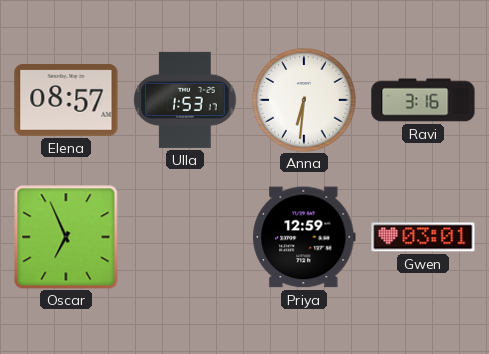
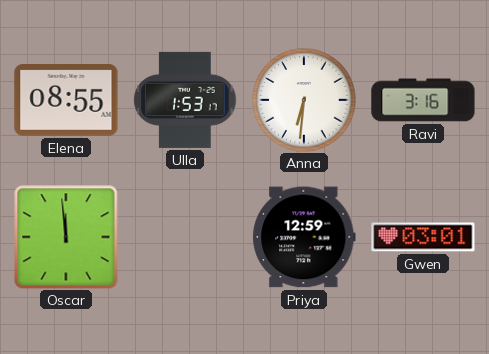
Elena: 08:57 -> 08:55
Oscar: 6:56 -> 11:59
